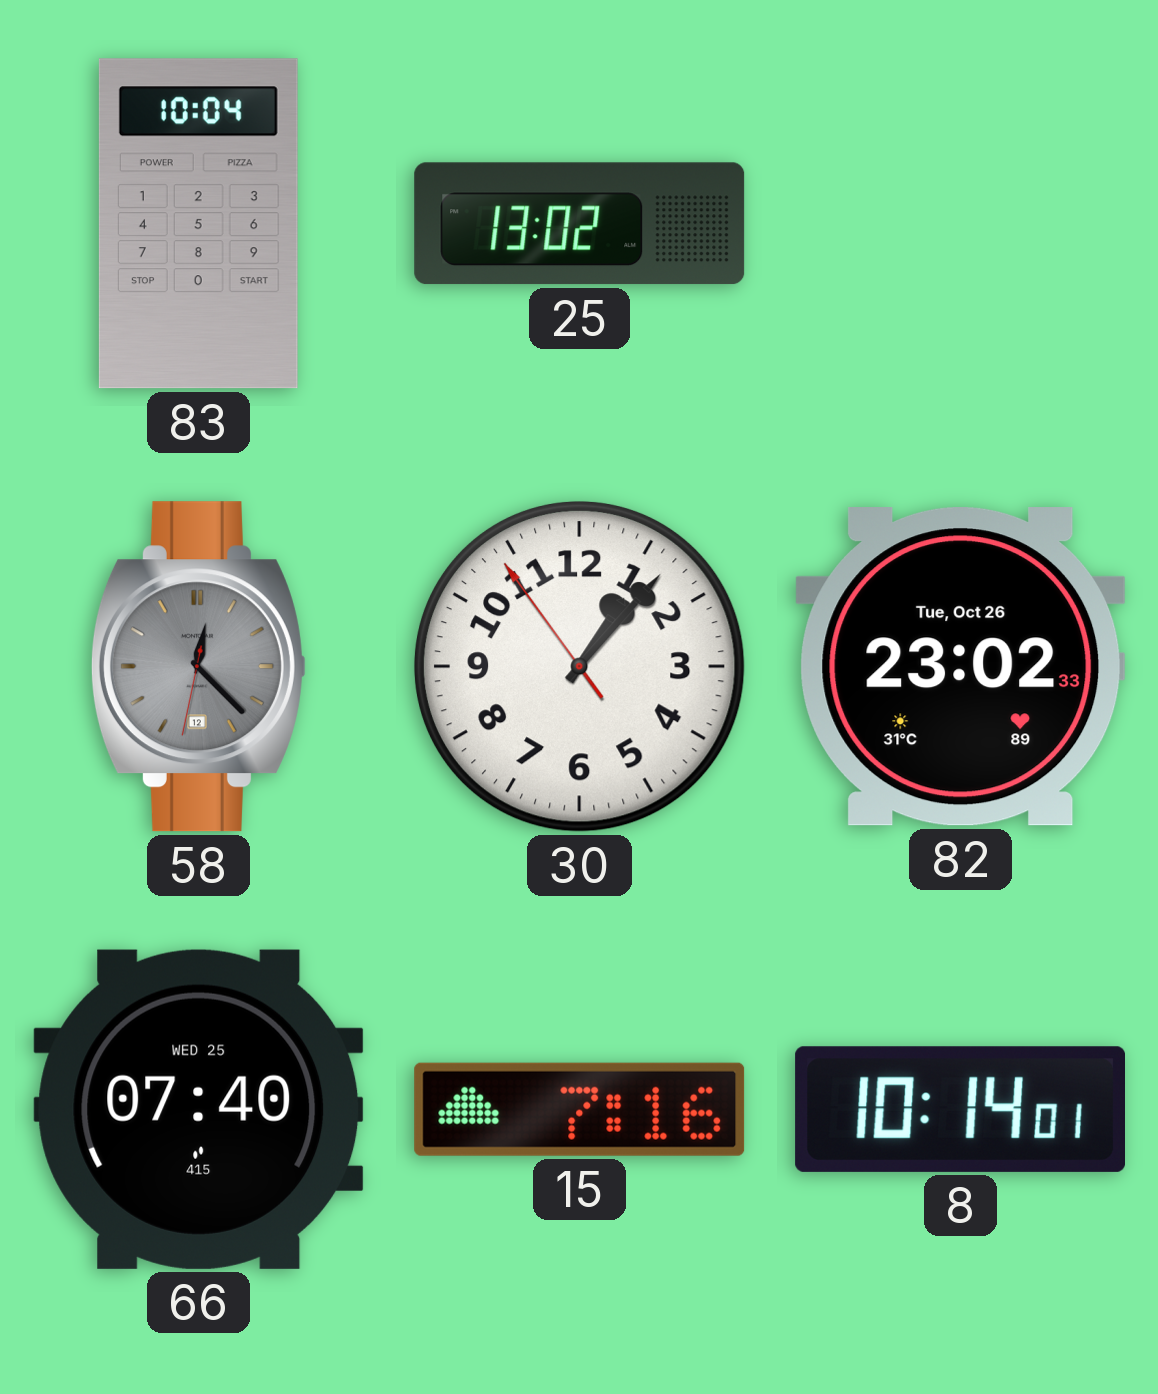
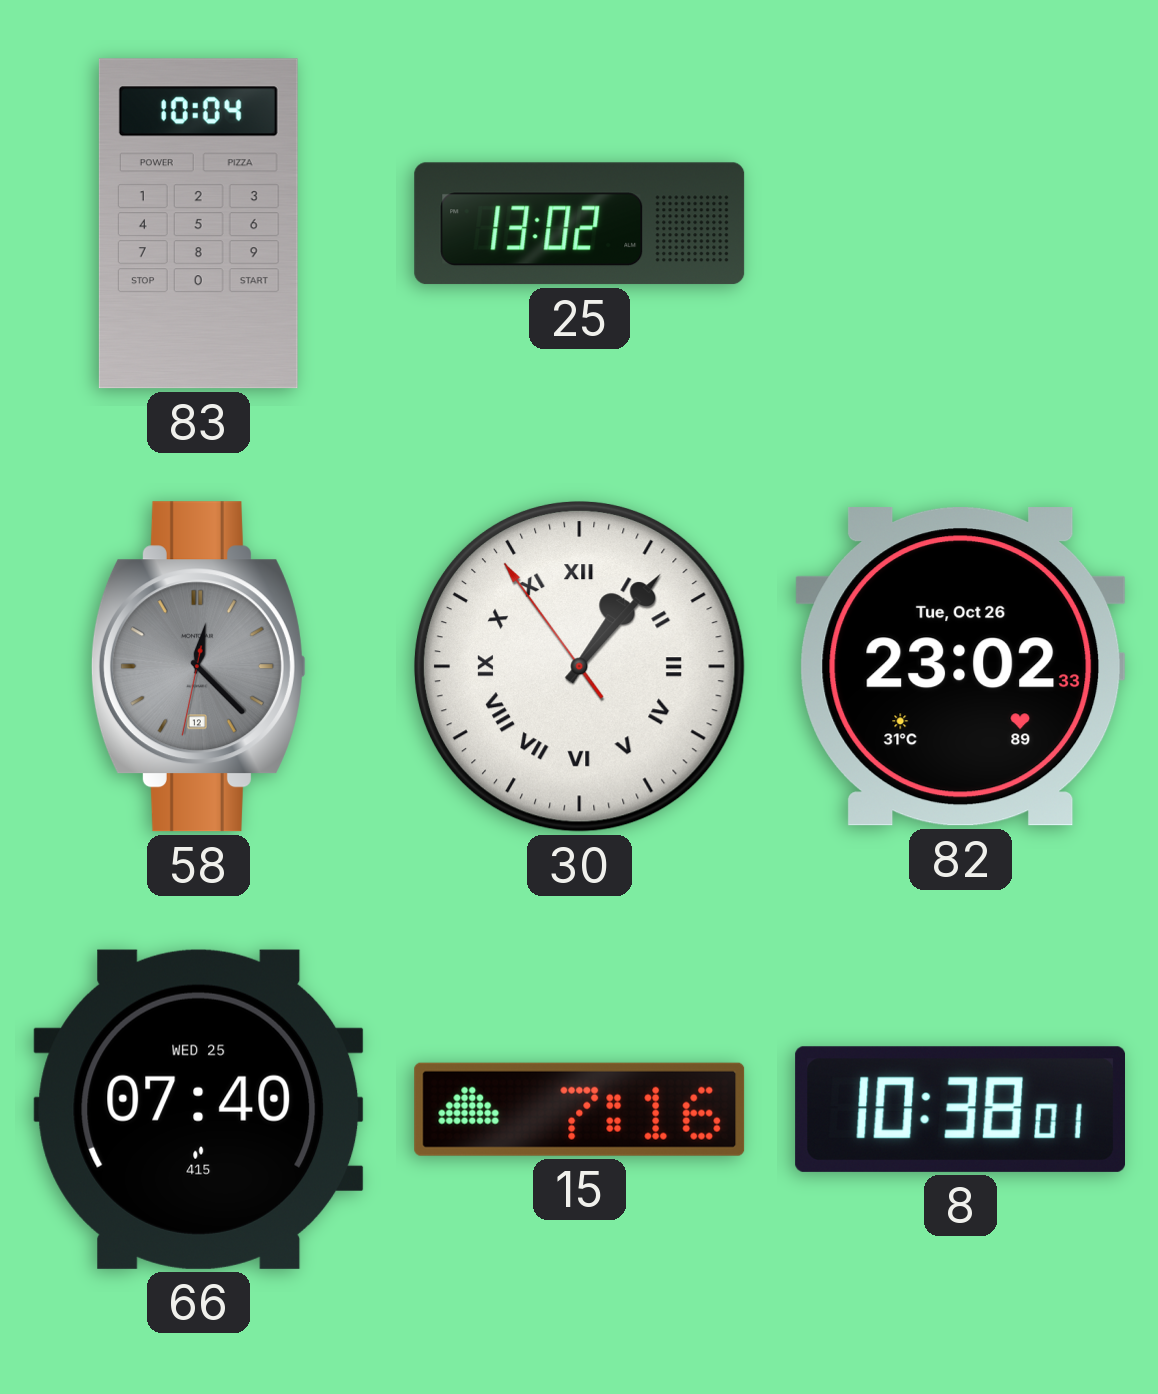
30 numerals: Arabic -> Roman
8: 10:14 -> 10:38
